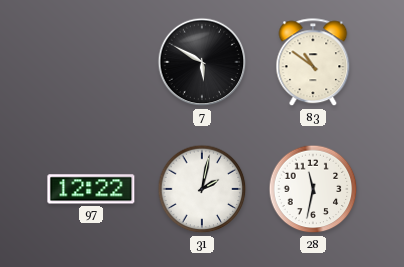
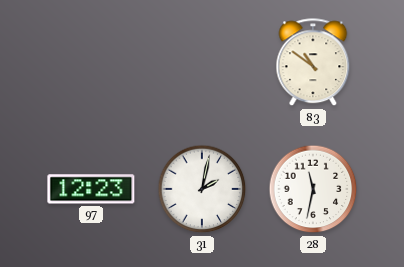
7: 5:50 -> none
97: 12:22 -> 12:23
